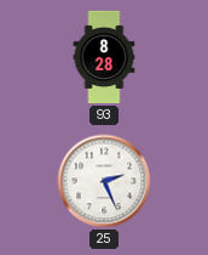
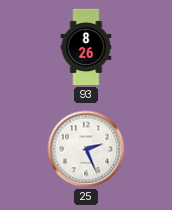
93: 8:28 -> 8:26
